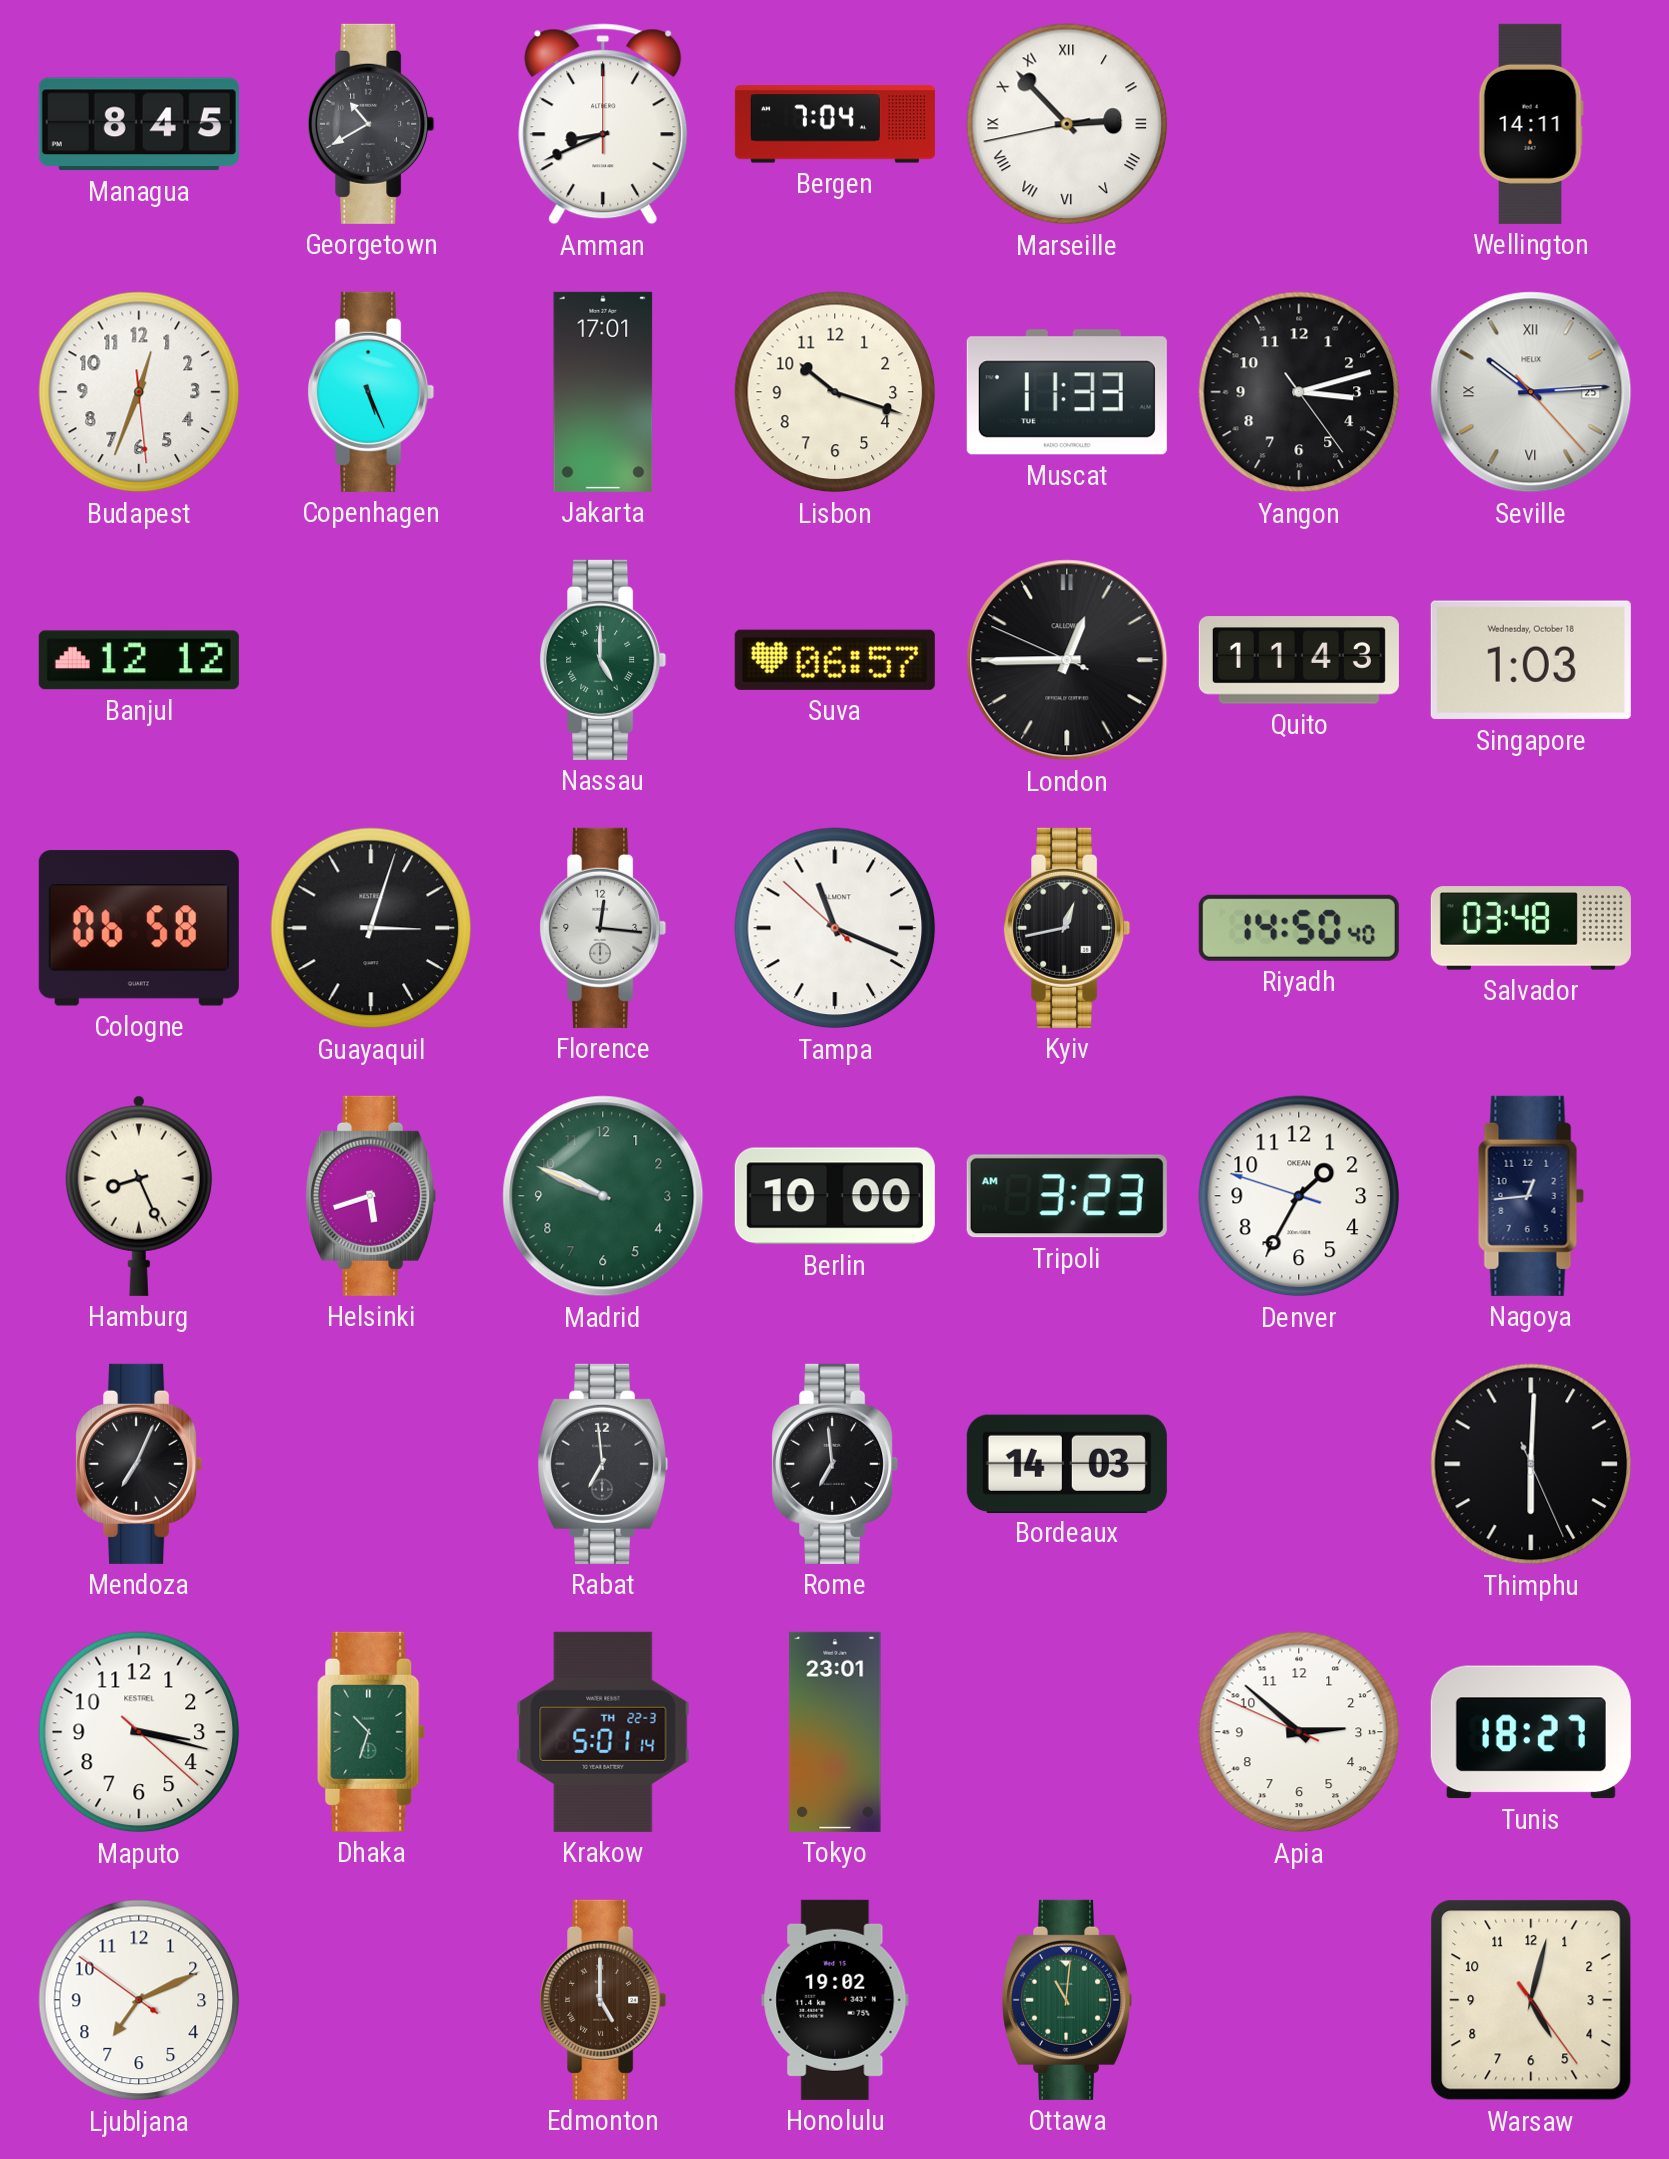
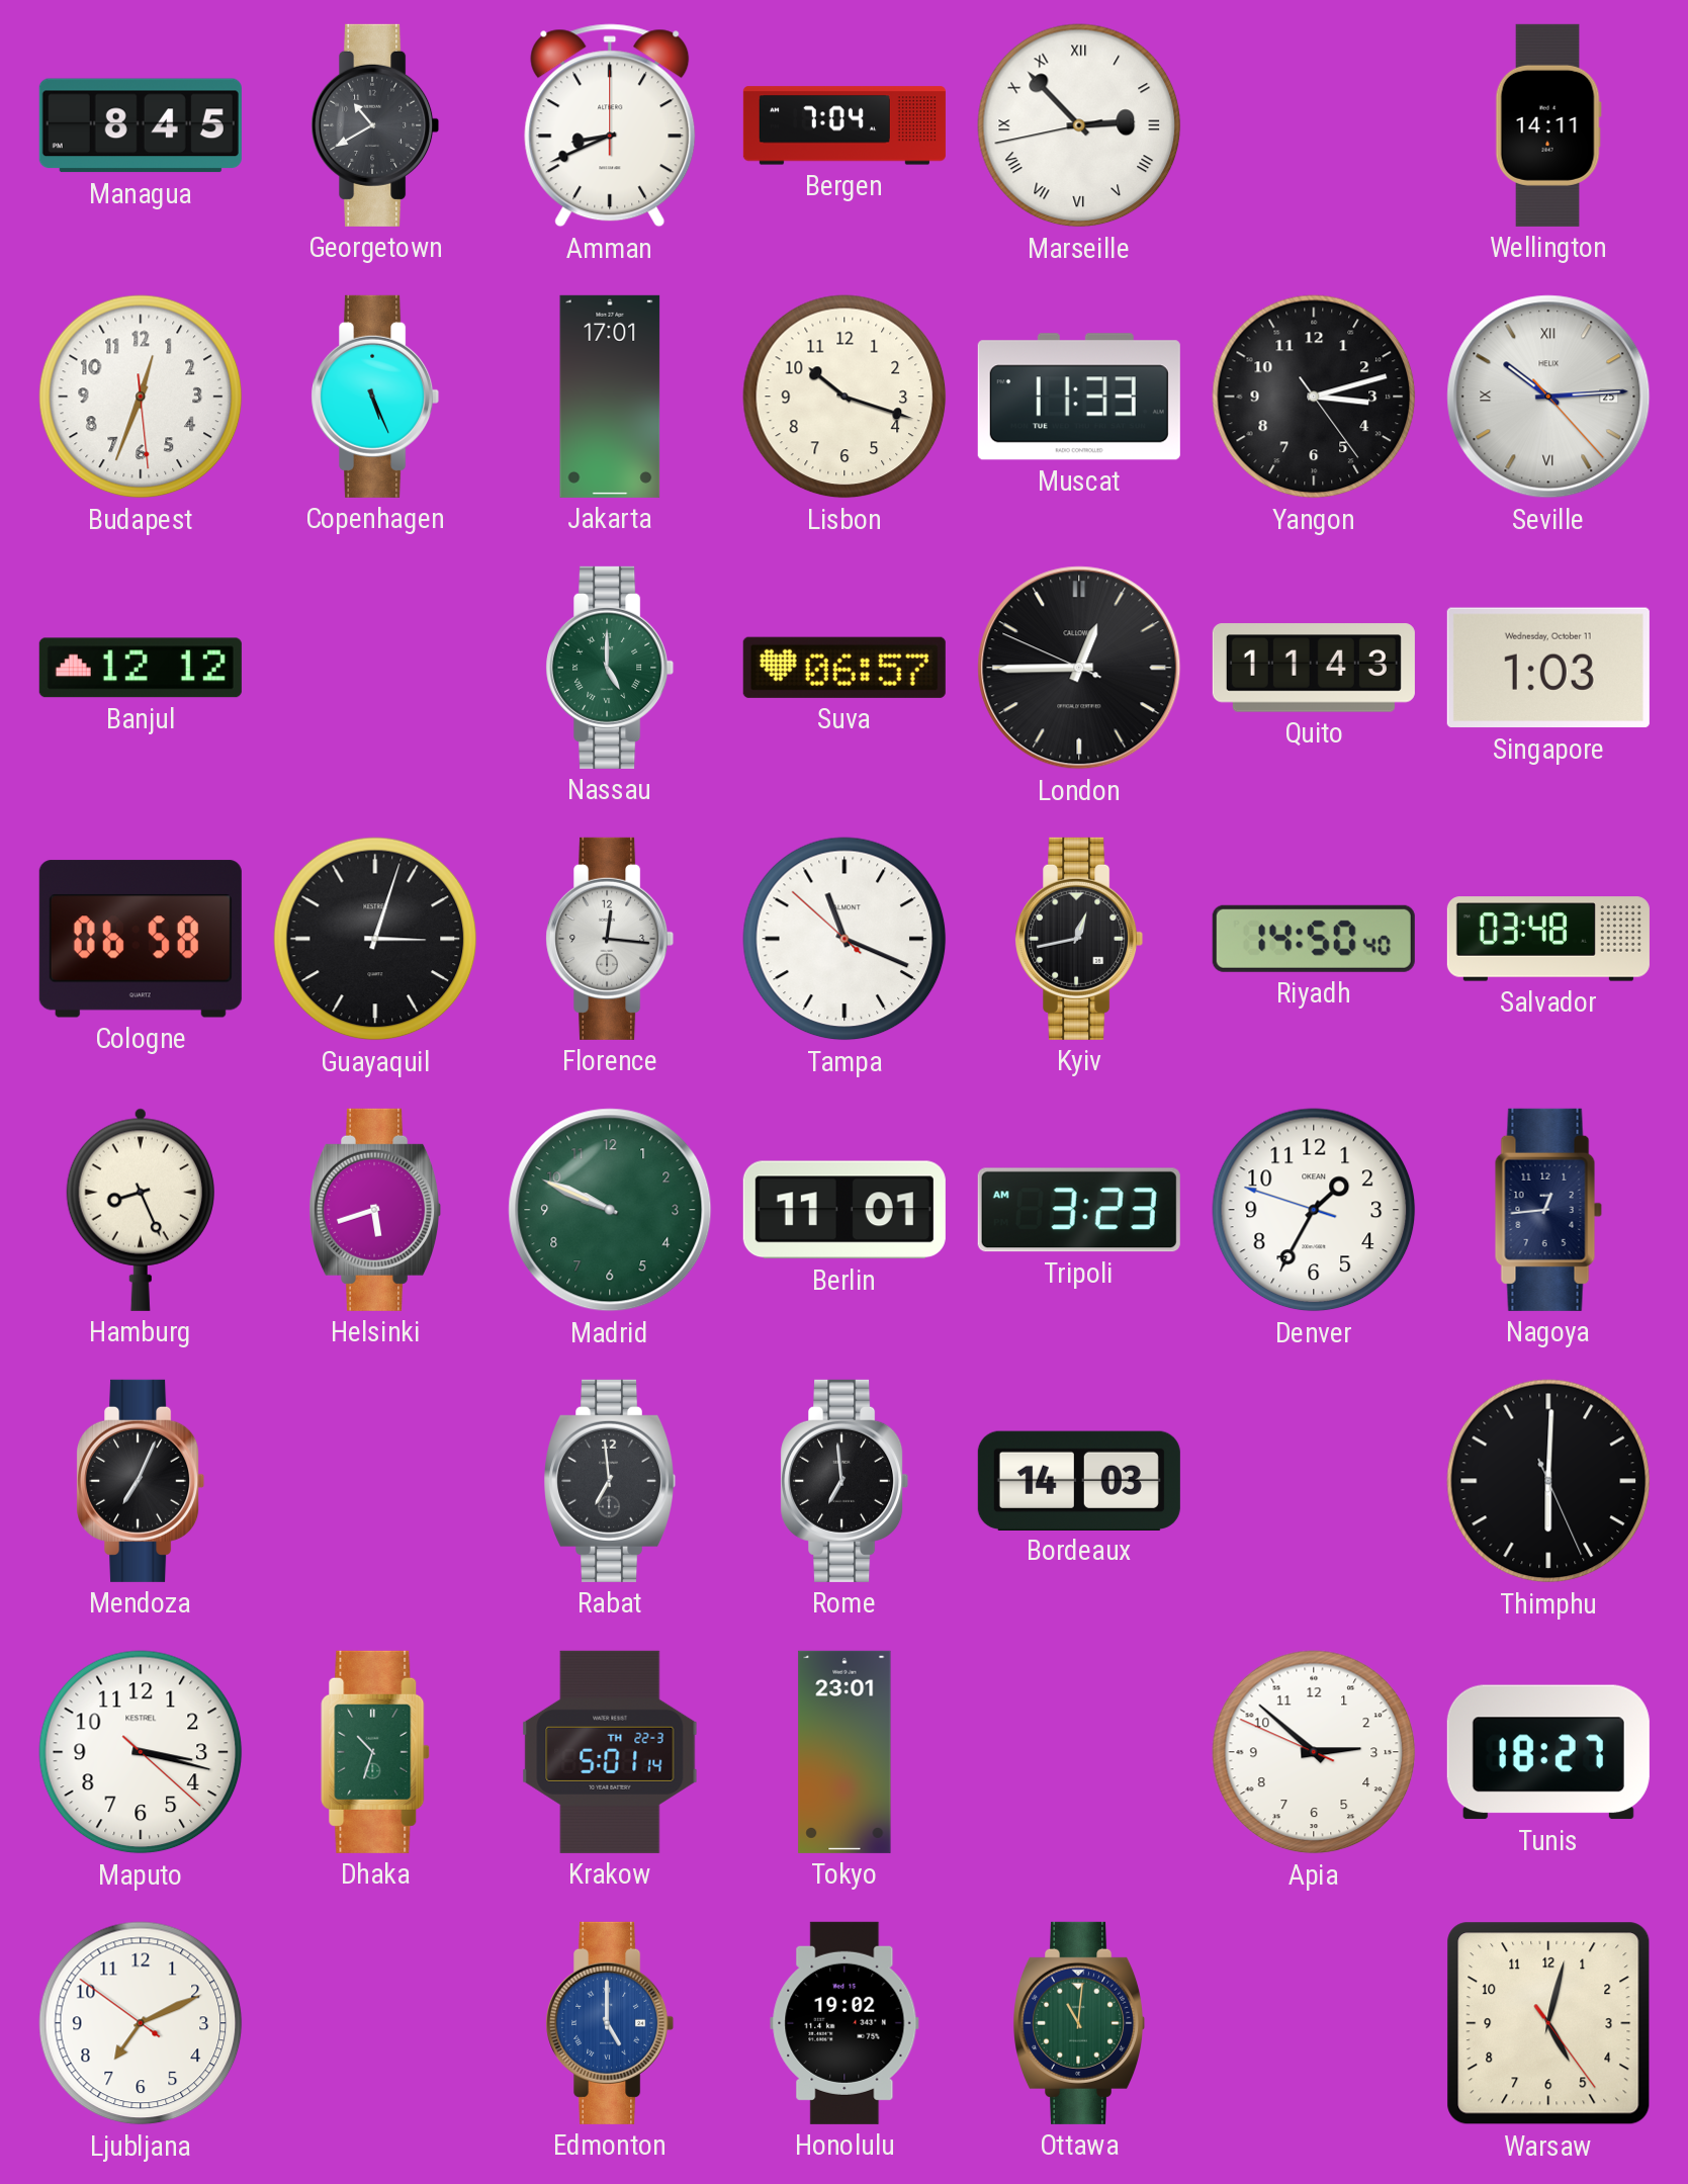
Singapore date: Wednesday, October 18 -> Wednesday, October 11
Berlin: 10:00 -> 11:01
Edmonton dial: brown -> blue
